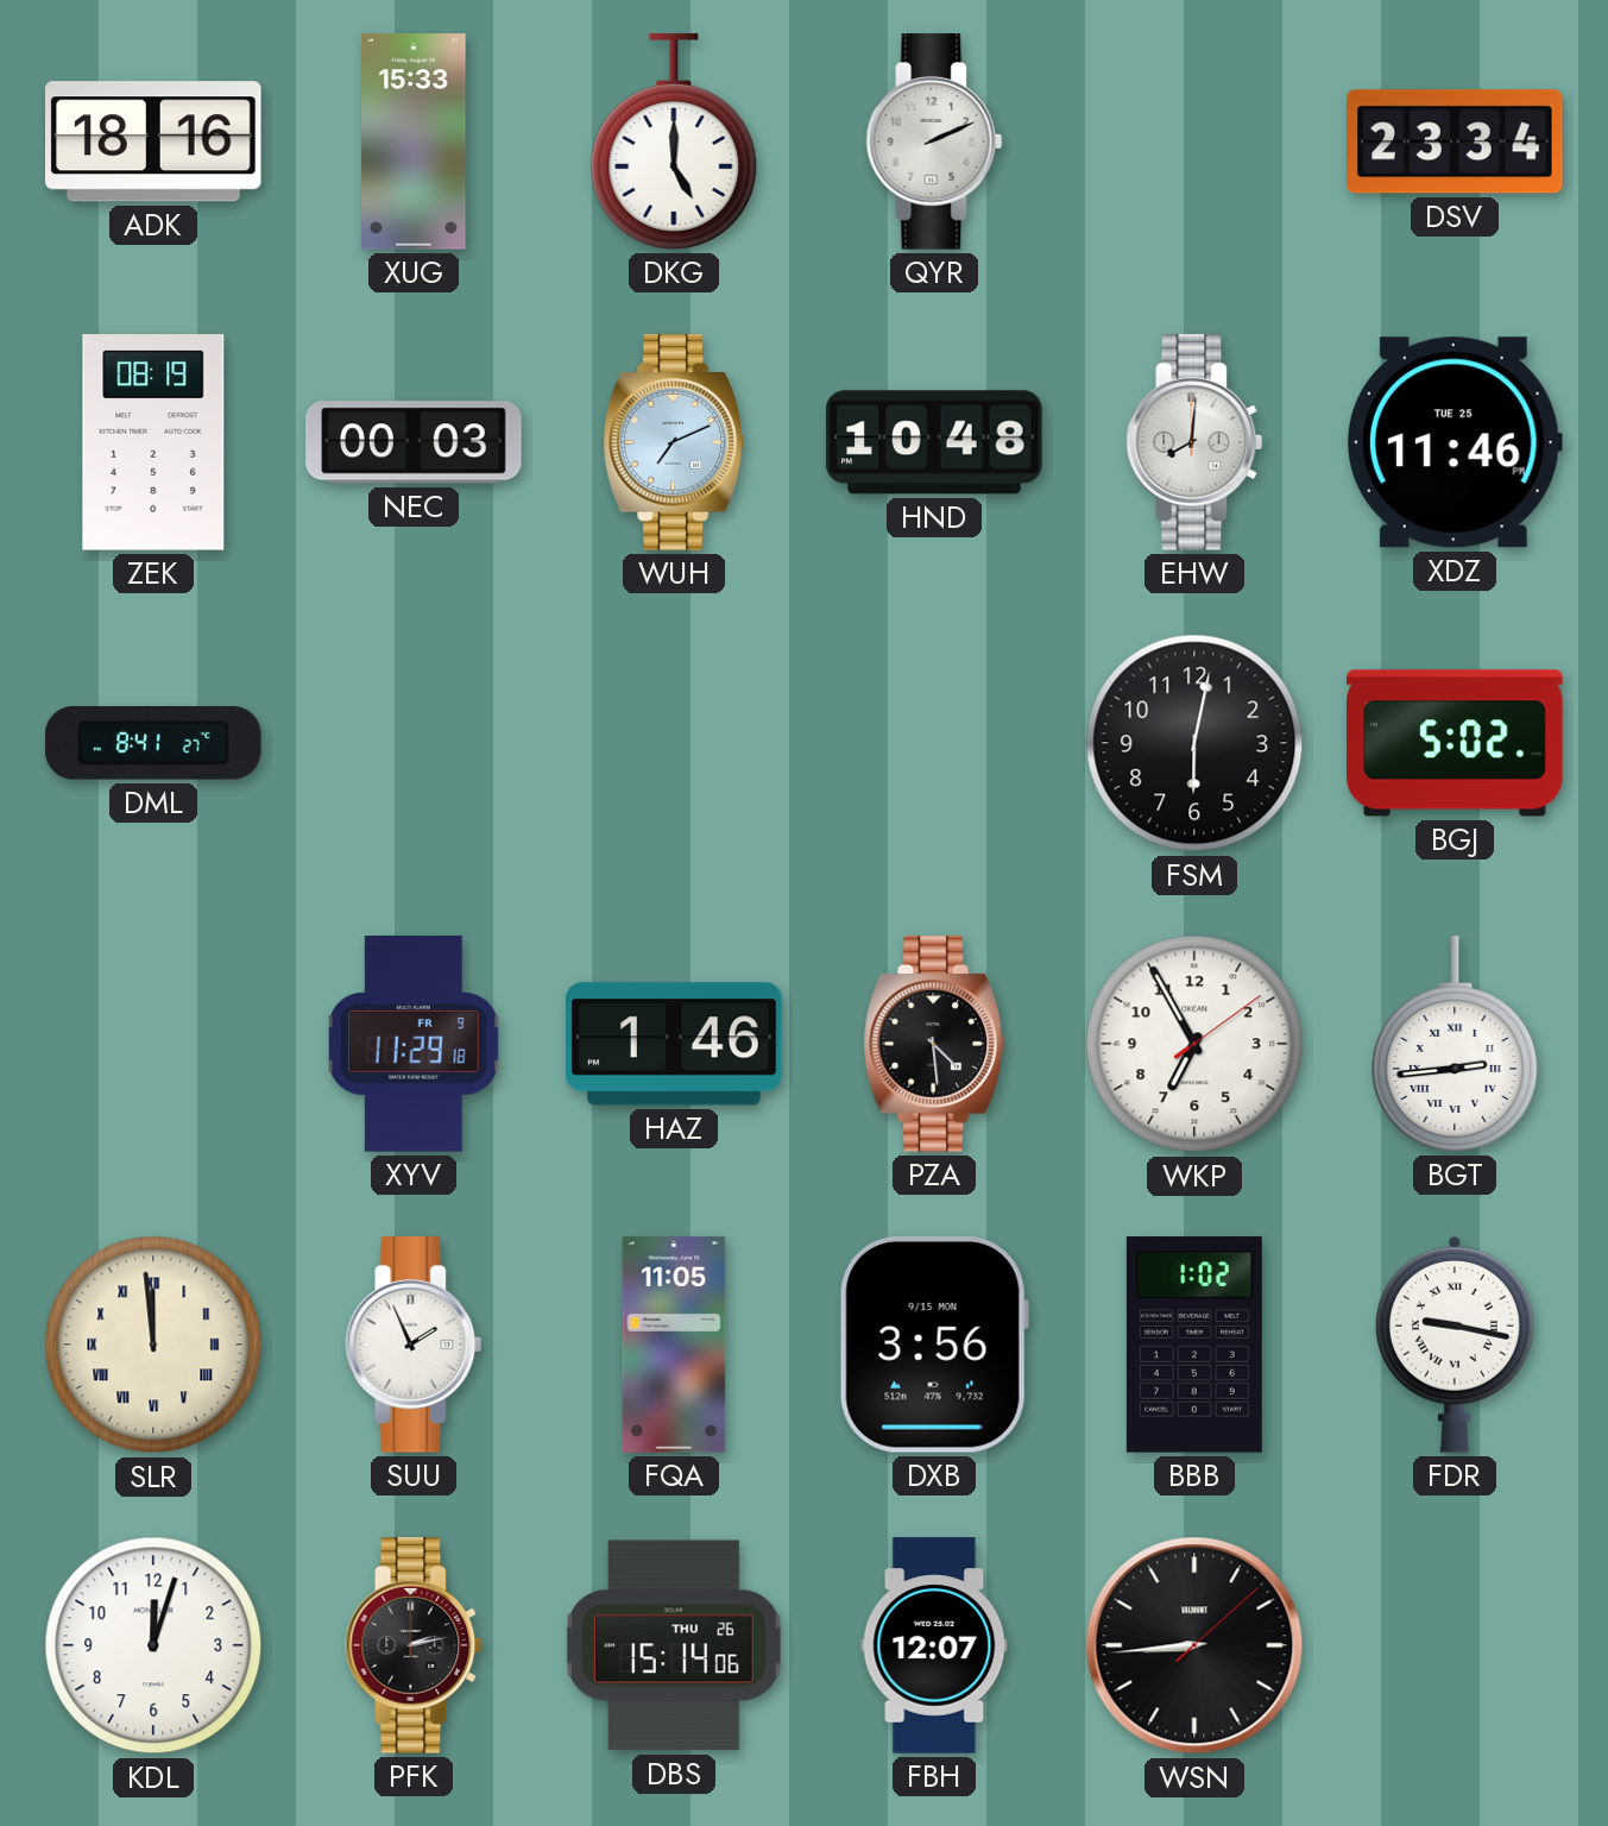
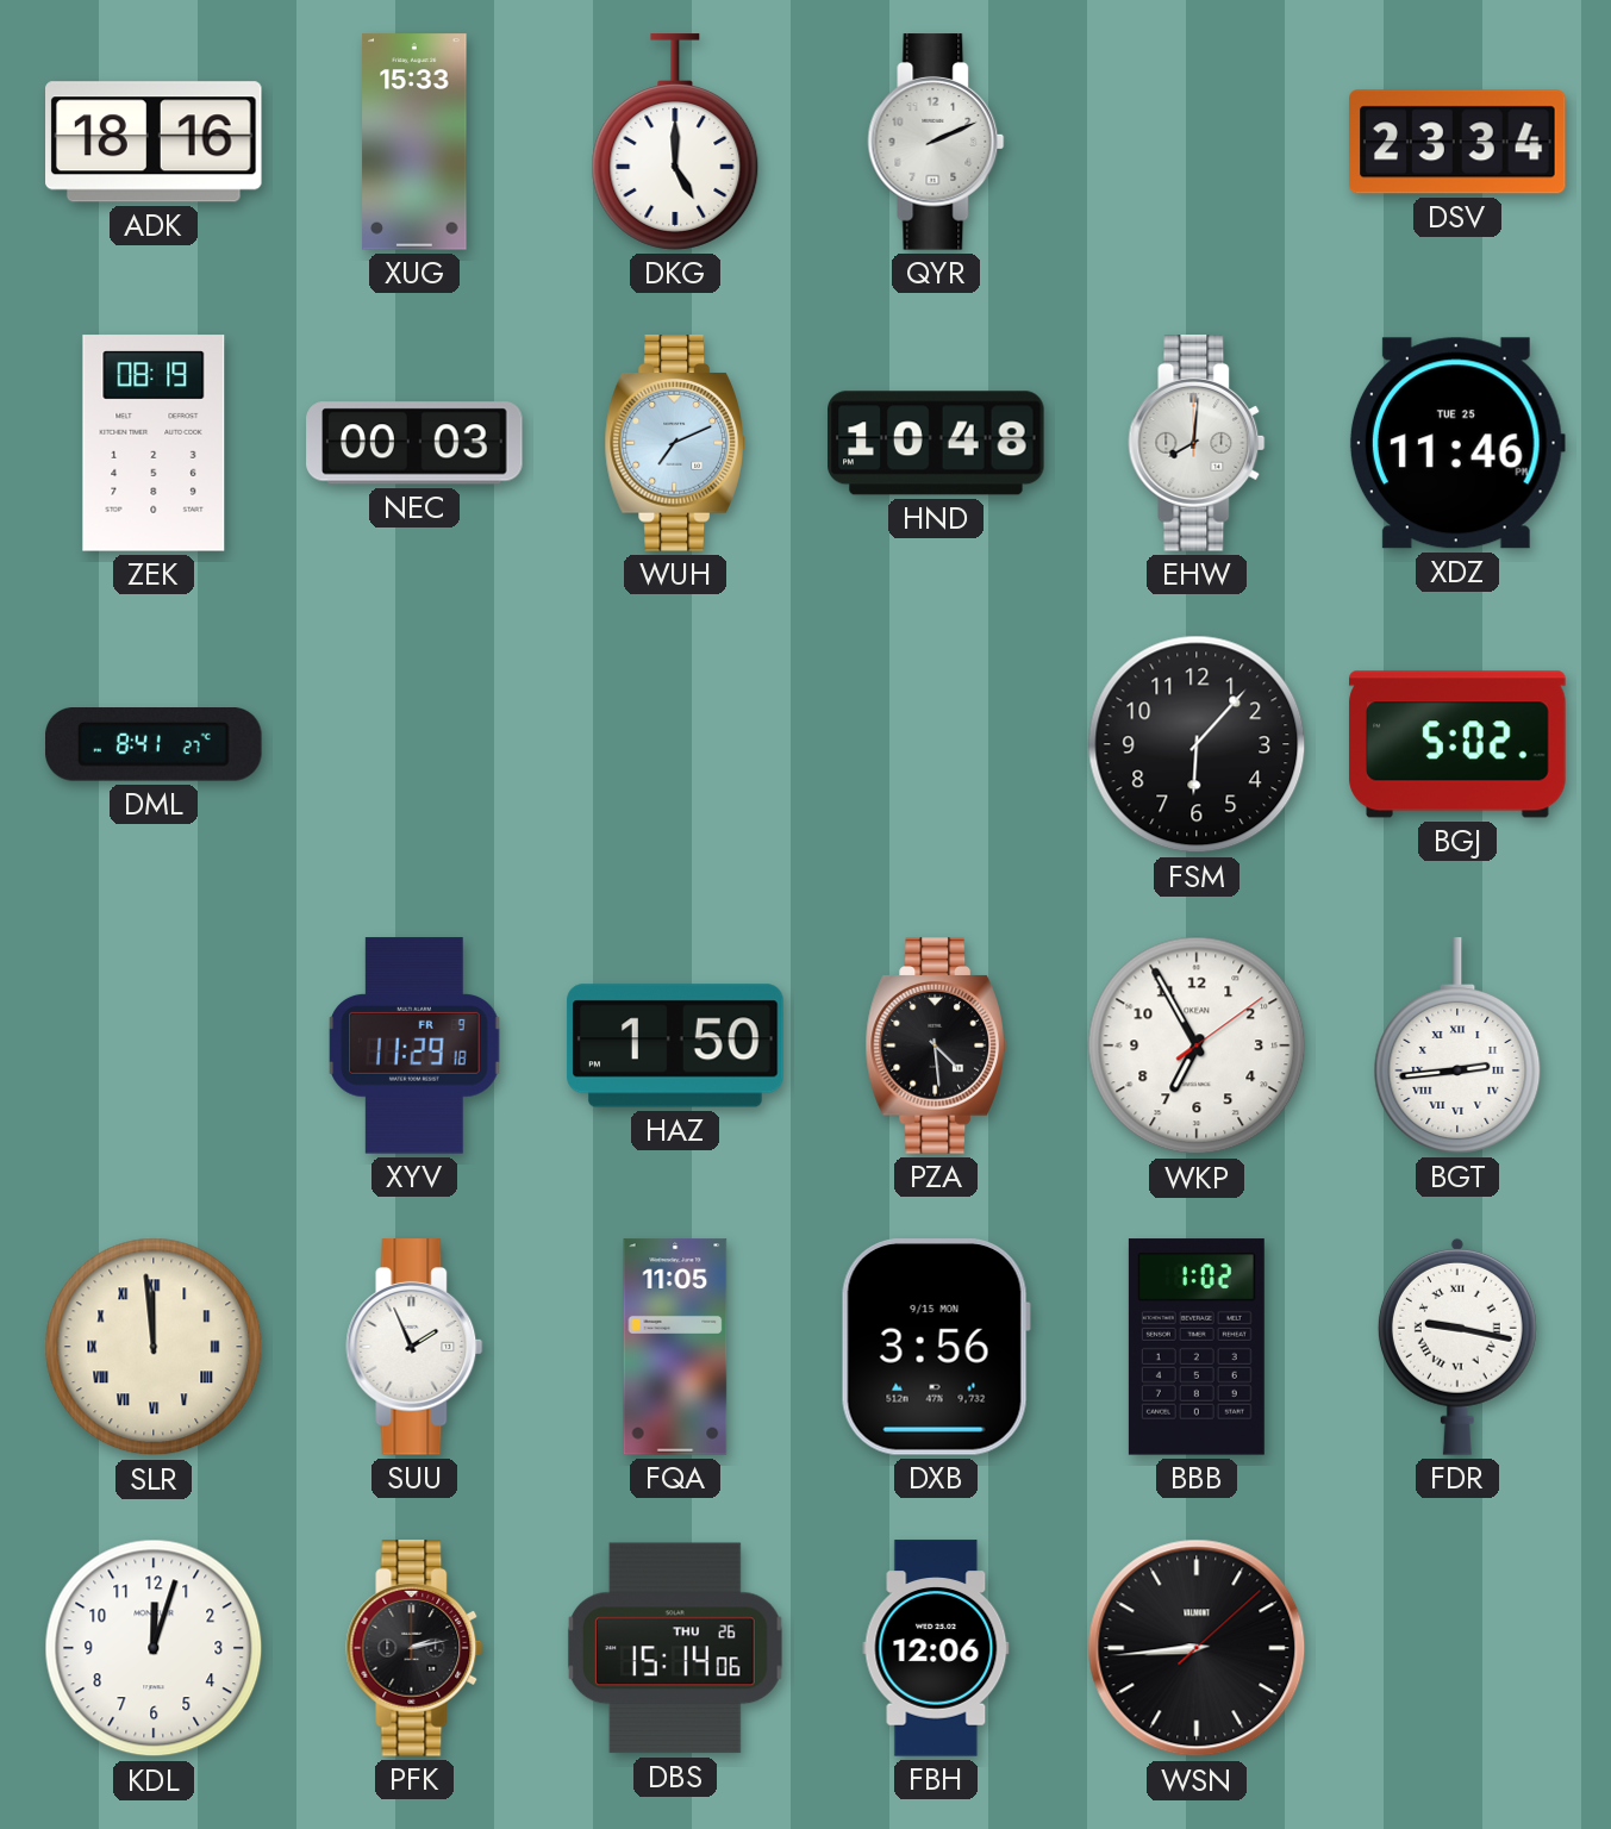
FSM: 6:02 -> 6:07
HAZ: 1:46 -> 1:50
FBH: 12:07 -> 12:06
